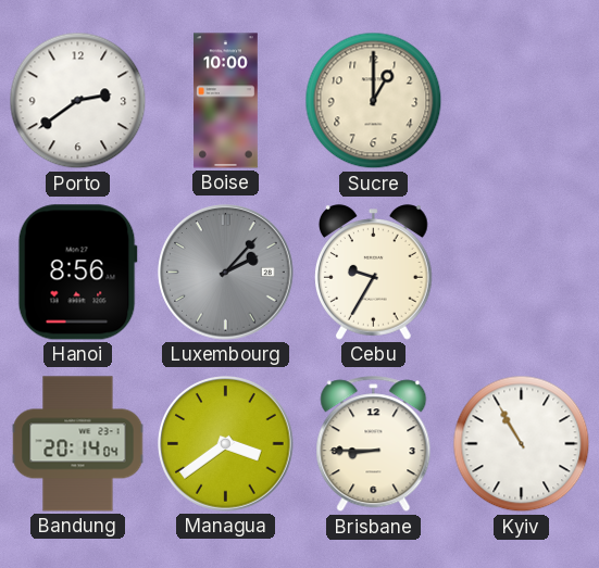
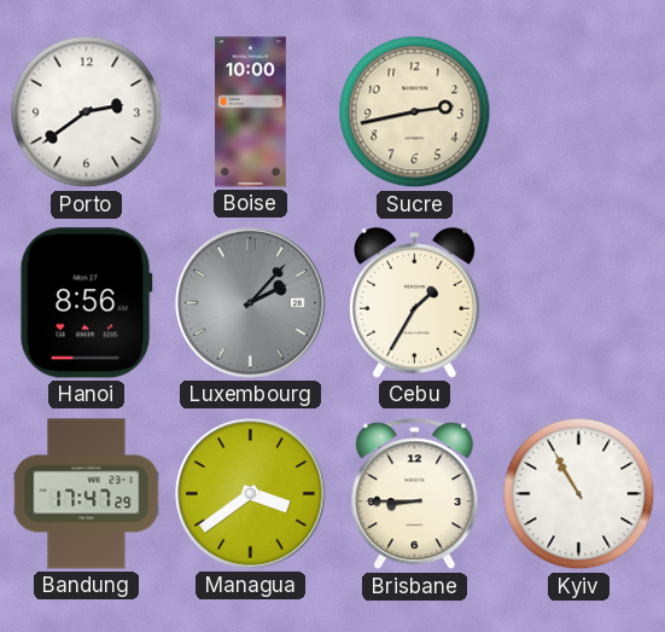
Sucre: 1:00 -> 2:43
Cebu: 9:35 -> 1:35
Bandung: 20:14 -> 17:47
